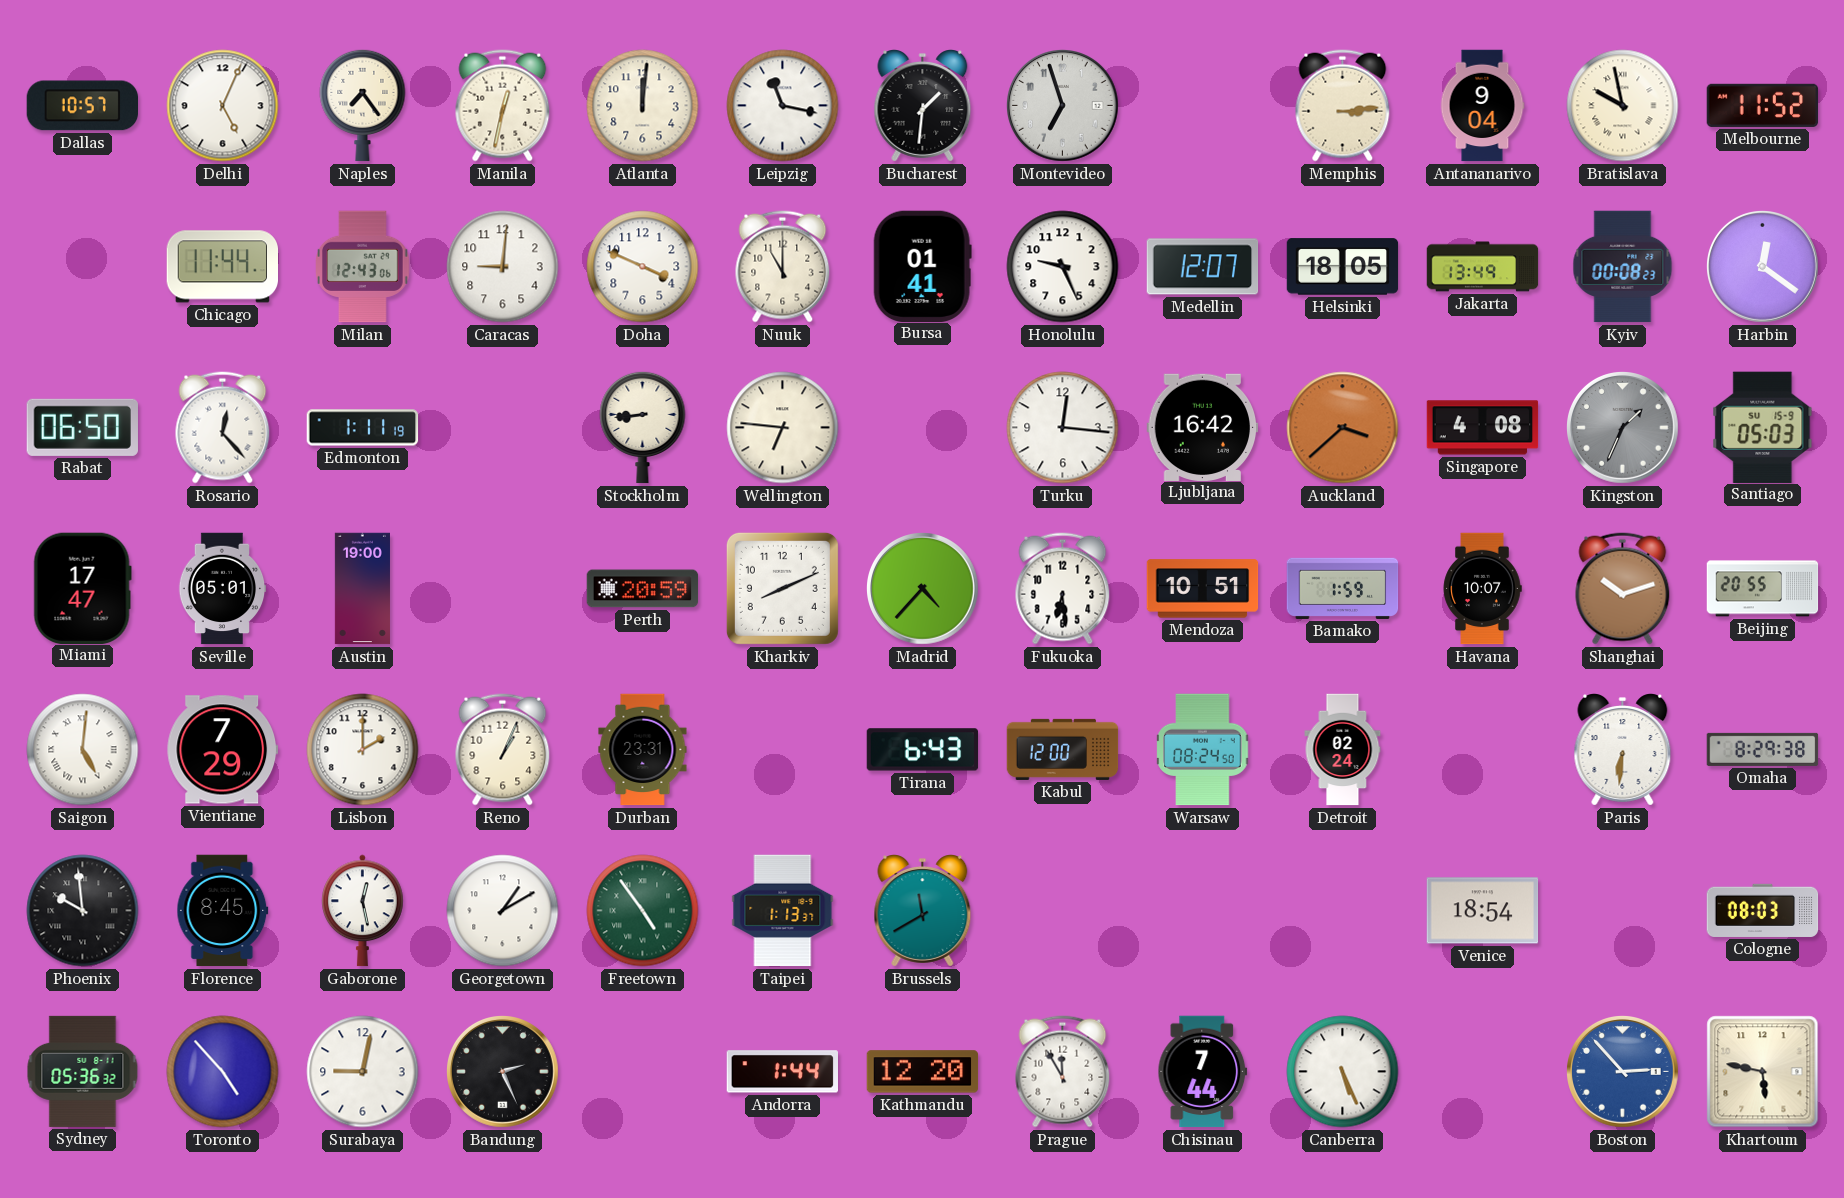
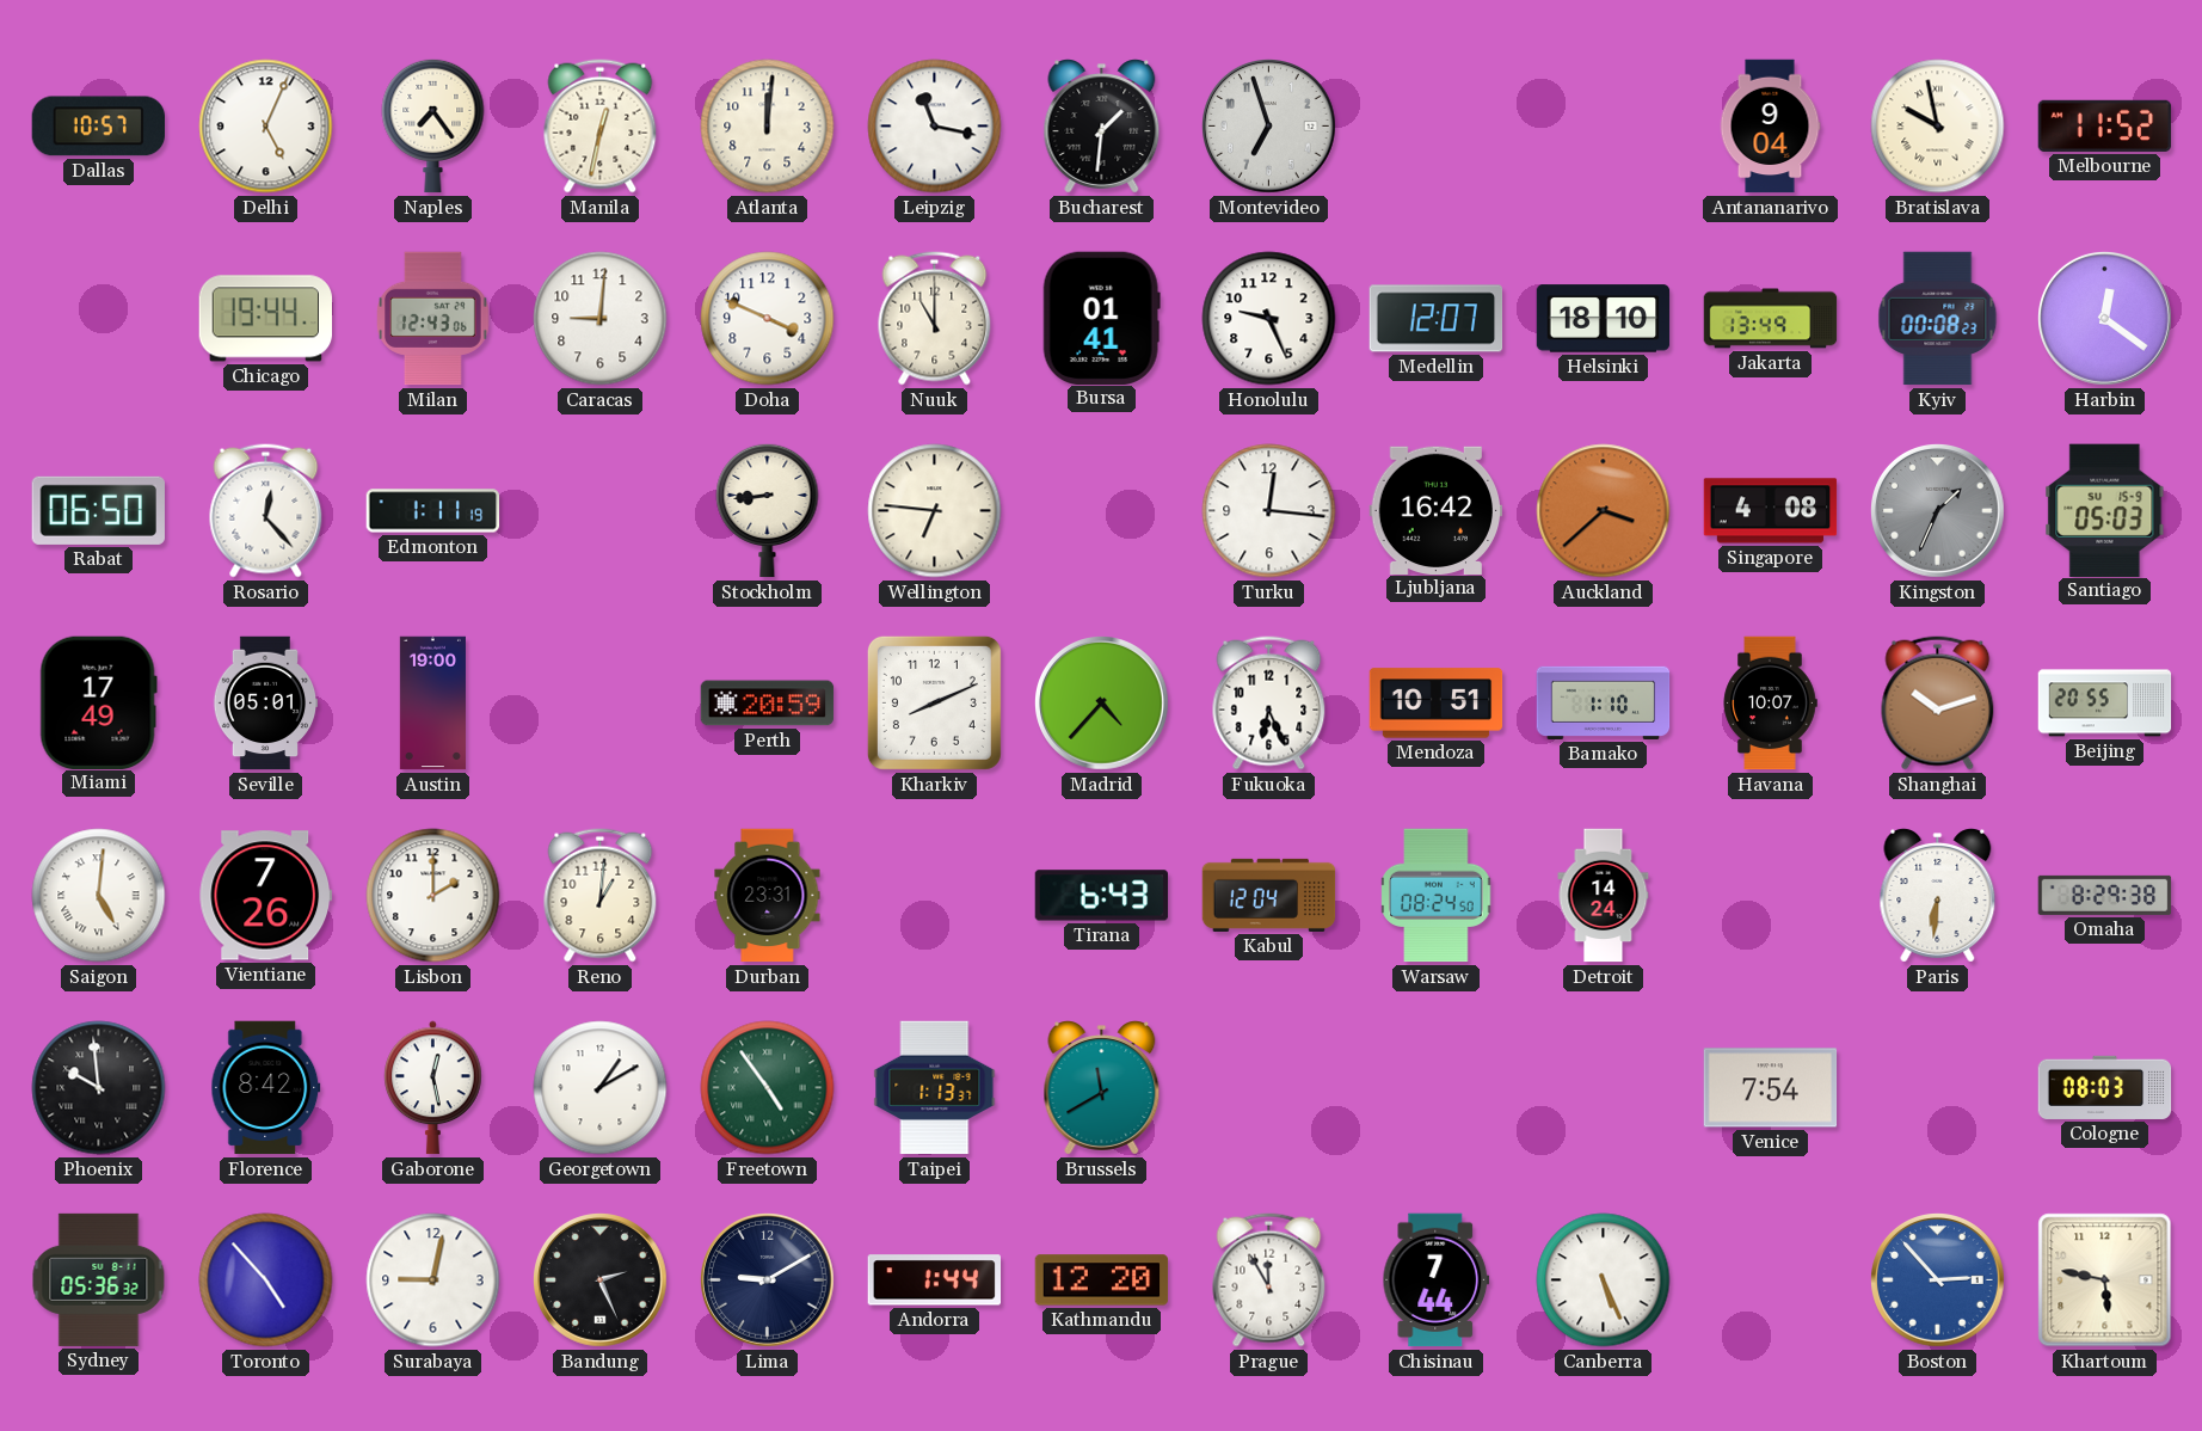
Memphis: 3:14 -> none
Chicago: 11:44 -> 19:44
Helsinki: 18:05 -> 18:10
Miami: 17:47 -> 17:49
Fukuoka: 6:29 -> 6:26
Bamako: 1:59 -> 1:10
Vientiane: 7:29 -> 7:26
Reno: 1:04 -> 1:01
Kabul: 12:00 -> 12:04
Detroit: 02:24 -> 14:24
Florence: 8:45 -> 8:42
Venice: 18:54 -> 7:54
Lima: none -> 9:10
